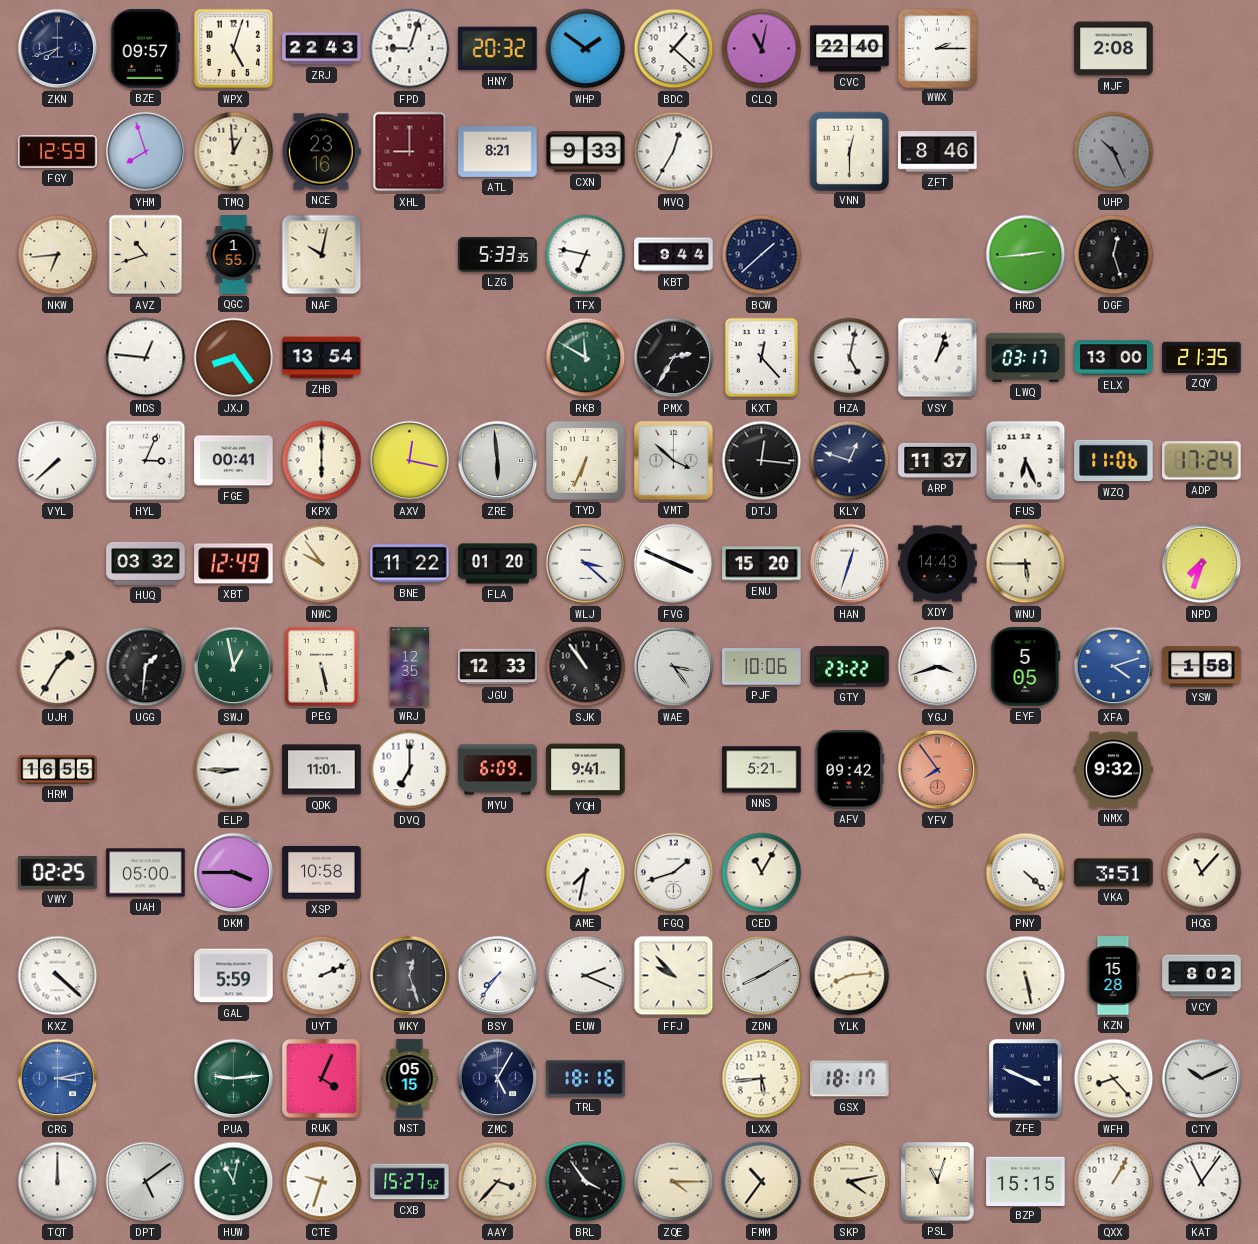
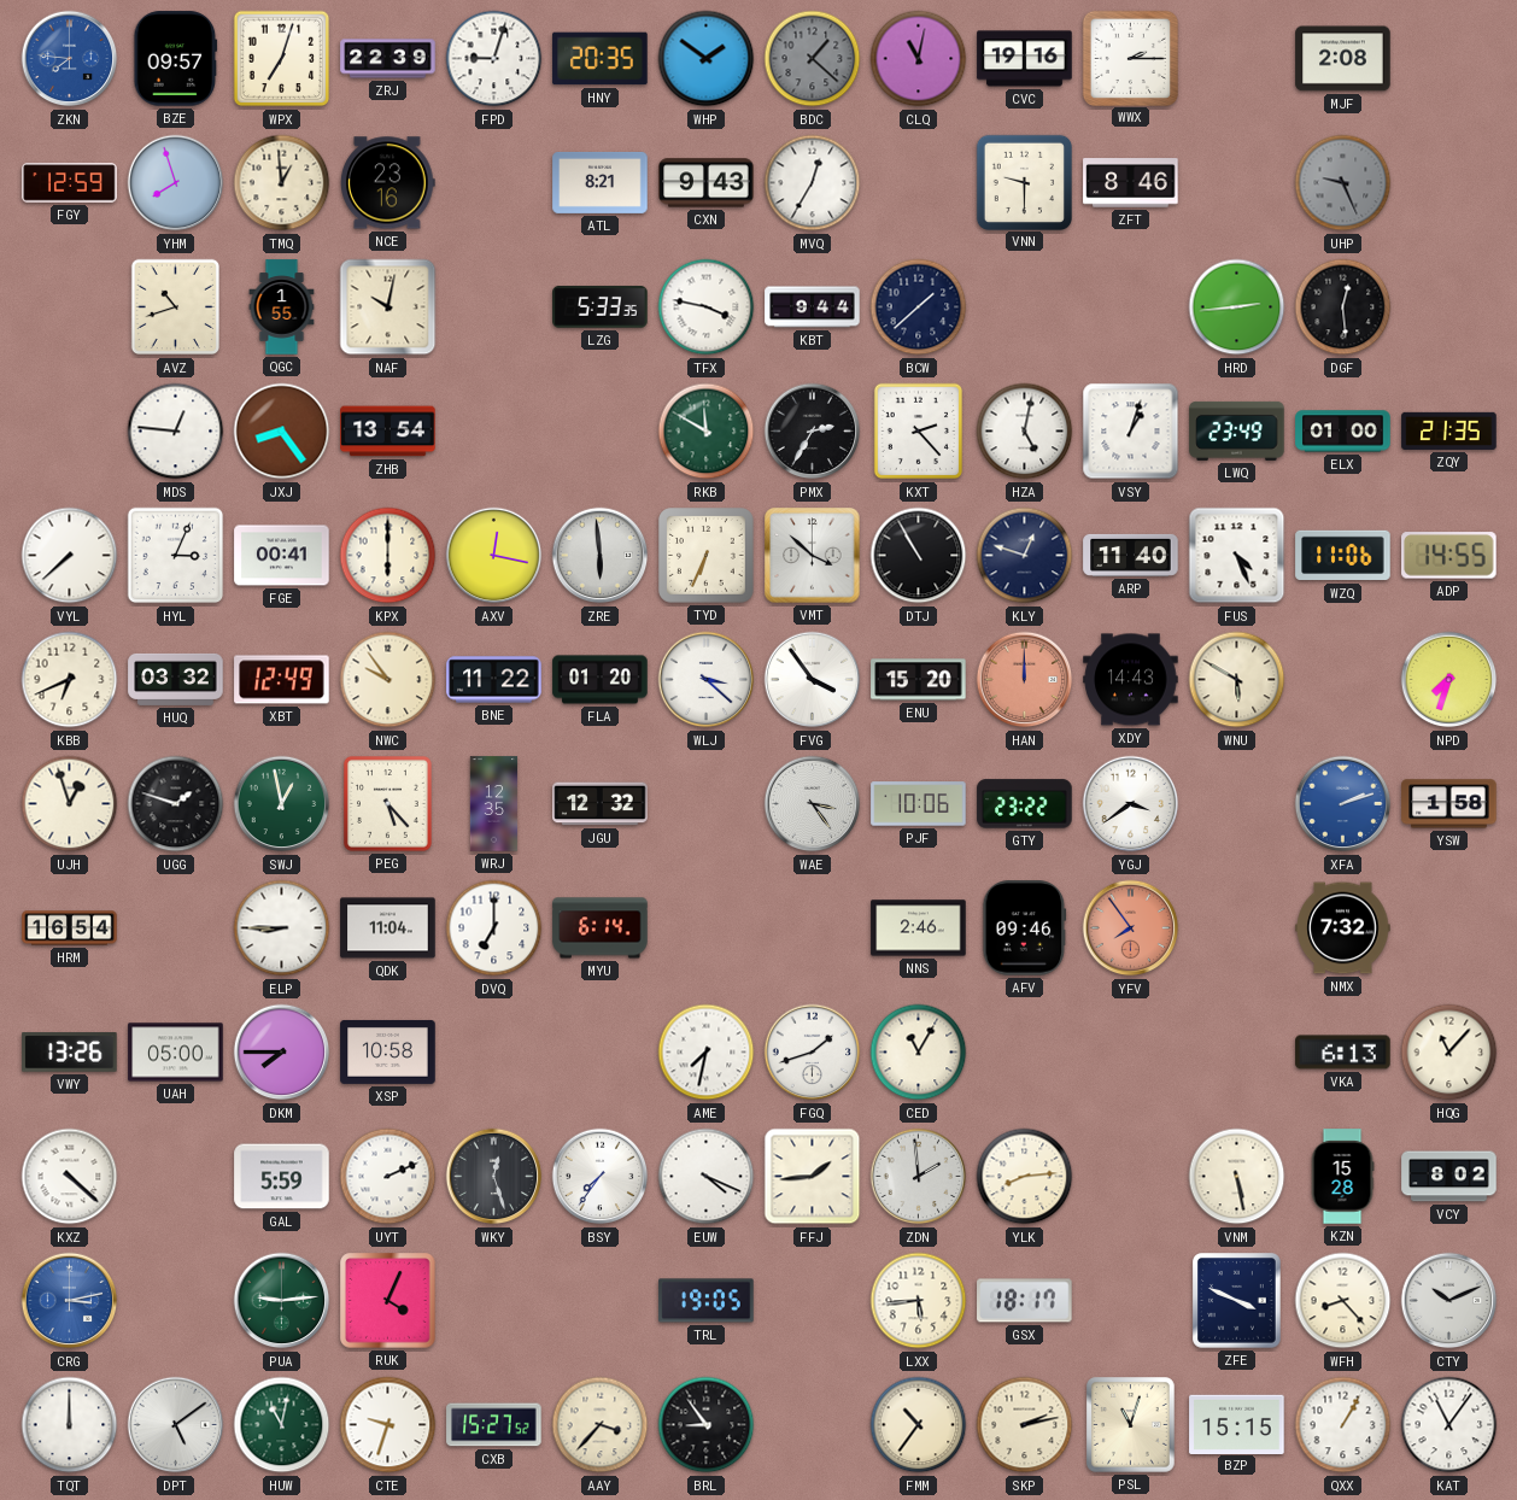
ZKN: 7:42 -> 7:46
ZKN dial: navy -> blue
WPX: 5:03 -> 7:03
ZRJ: 22:43 -> 22:39
HNY: 20:32 -> 20:35
BDC dial: white -> grey
CVC: 22:40 -> 19:16
XHL: 9:00 -> none
CXN: 9:33 -> 9:43
VNN: 12:30 -> 9:30
UHP: 10:26 -> 9:26
NKW: 6:44 -> none
TFX: 6:47 -> 3:47
DGF: 12:27 -> 12:29
KXT: 12:23 -> 2:23
LWQ: 03:17 -> 23:49
ELX: 13:00 -> 01:00
DTJ: 12:16 -> 10:55
ARP: 11:37 -> 11:40
FUS: 6:26 -> 4:26
ADP: 17:24 -> 14:55
KBB: none -> 6:41
FVG: 3:49 -> 3:54
HAN: 12:33 -> 12:00
HAN dial: white -> salmon
WNU: 5:45 -> 5:50
UJH: 1:35 -> 12:57
UGG: 1:31 -> 1:48
PEG: 5:28 -> 5:23
JGU: 12:33 -> 12:32
SJK: 10:54 -> none
YGJ: 3:42 -> 3:39
EYF: 5:05 -> none
XFA: 4:12 -> 2:12
HRM: 16:55 -> 16:54
QDK: 11:01 -> 11:04
MYU: 6:09 -> 6:14
YQH: 9:41 -> none
NNS: 5:21 -> 2:46
AFV: 09:42 -> 09:46
NMX: 9:32 -> 7:32
VWY: 02:25 -> 13:26
DKM: 3:45 -> 7:45
PNY: 4:22 -> none
VKA: 3:51 -> 6:13
EUW: 2:19 -> 4:19
FFJ: 9:53 -> 1:44
ZDN: 8:10 -> 1:59
NST: 05:15 -> none
ZMC: 5:05 -> none
TRL: 18:16 -> 19:05
BRL: 3:54 -> 8:54
ZQE: 4:15 -> none
SKP: 4:13 -> 2:13
